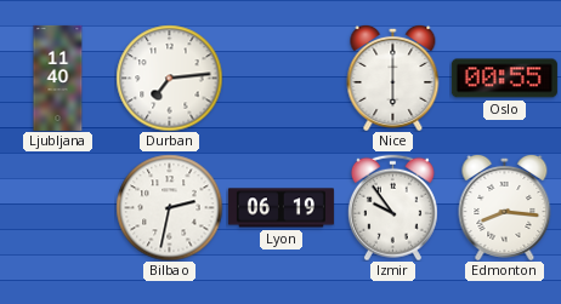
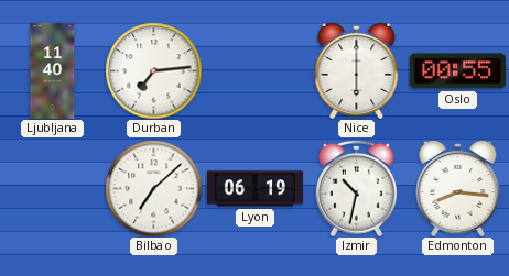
Bilbao: 2:32 -> 7:08
Izmir: 9:54 -> 10:32
